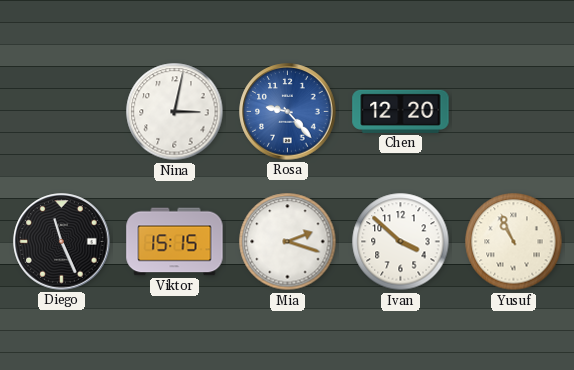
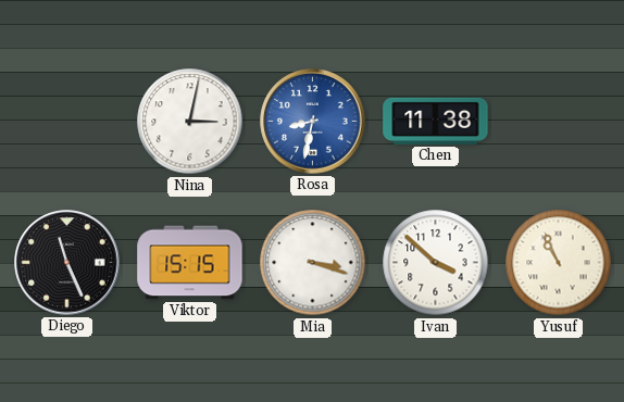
Rosa: 9:23 -> 8:32
Chen: 12:20 -> 11:38
Mia: 2:18 -> 3:18
